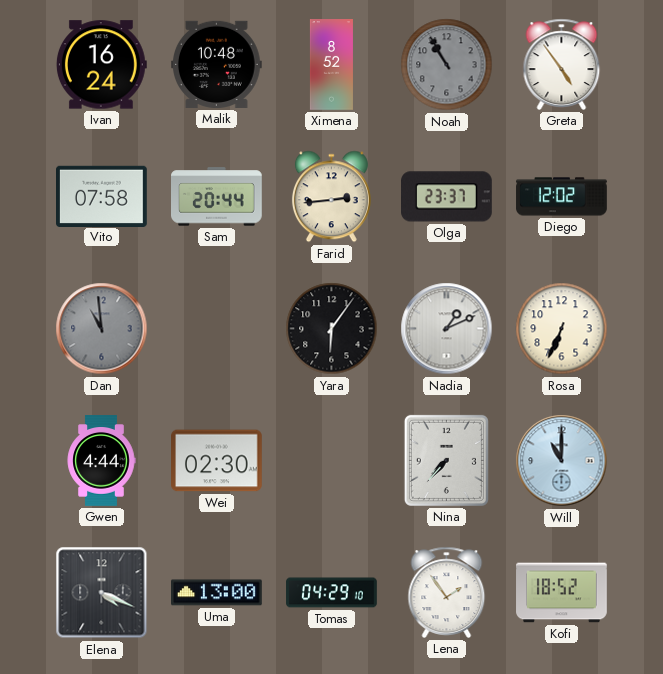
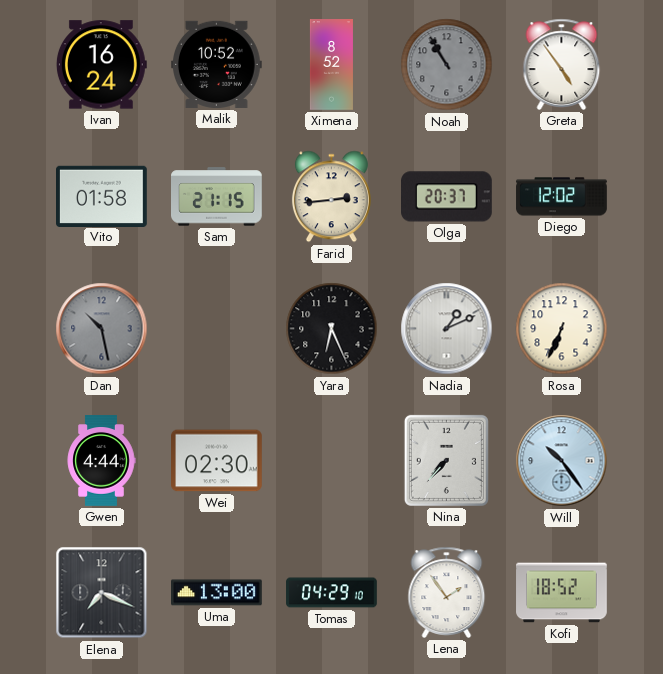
Malik: 10:48 -> 10:52
Vito: 07:58 -> 01:58
Sam: 20:44 -> 21:15
Olga: 23:37 -> 20:37
Dan: 10:59 -> 10:28
Yara: 6:06 -> 6:26
Will: 11:00 -> 10:24
Elena: 4:19 -> 7:19
